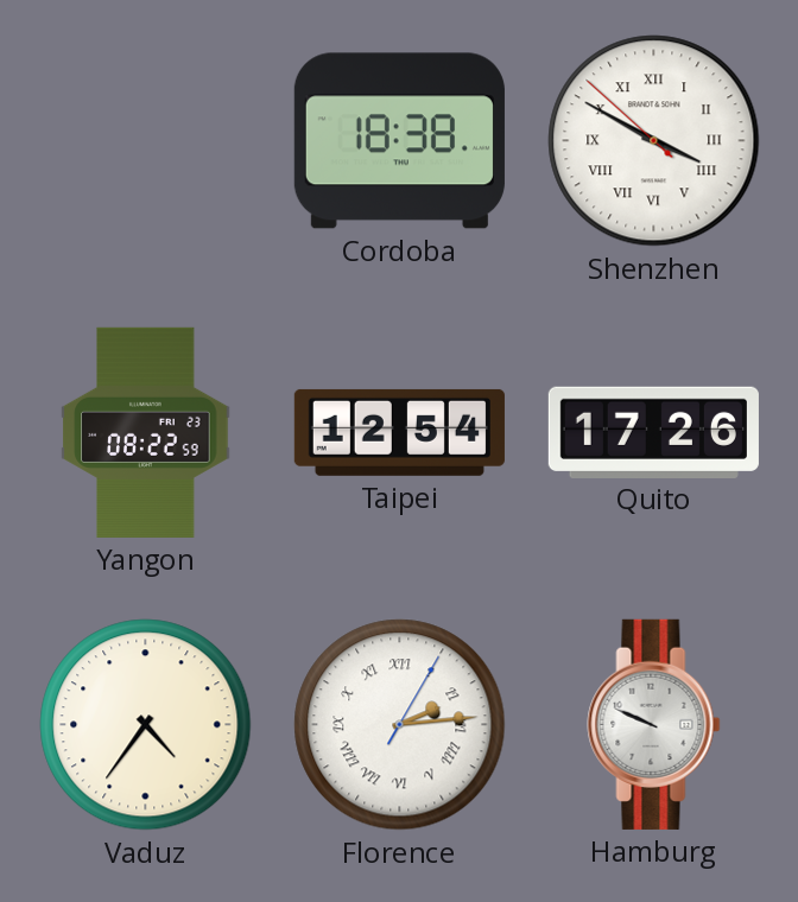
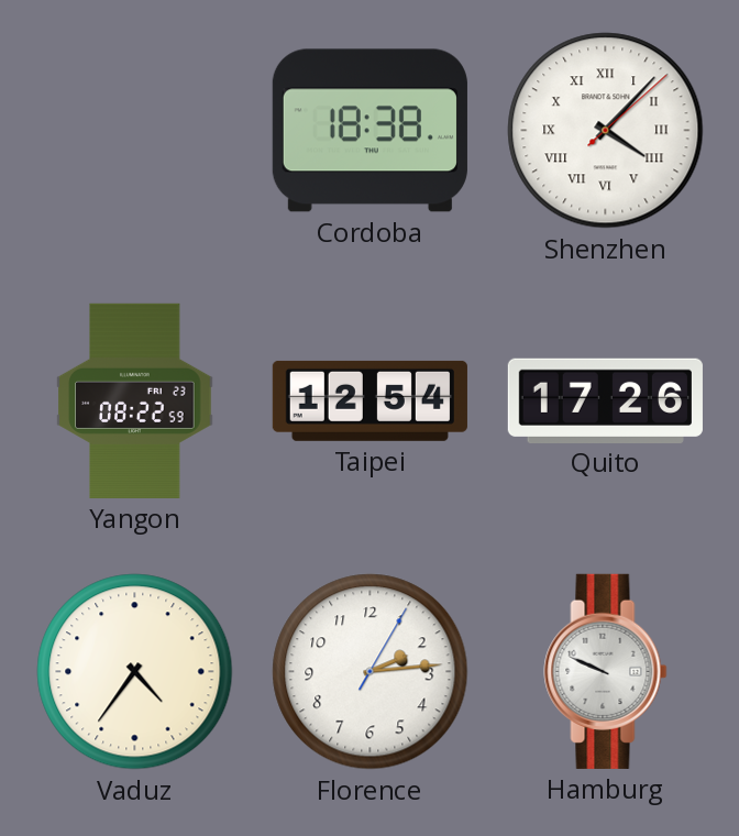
Shenzhen: 3:49 -> 4:07
Florence numerals: Roman -> Arabic
